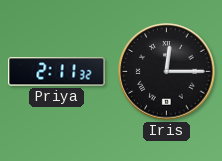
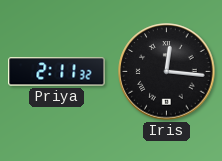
Iris: 12:15 -> 12:16
